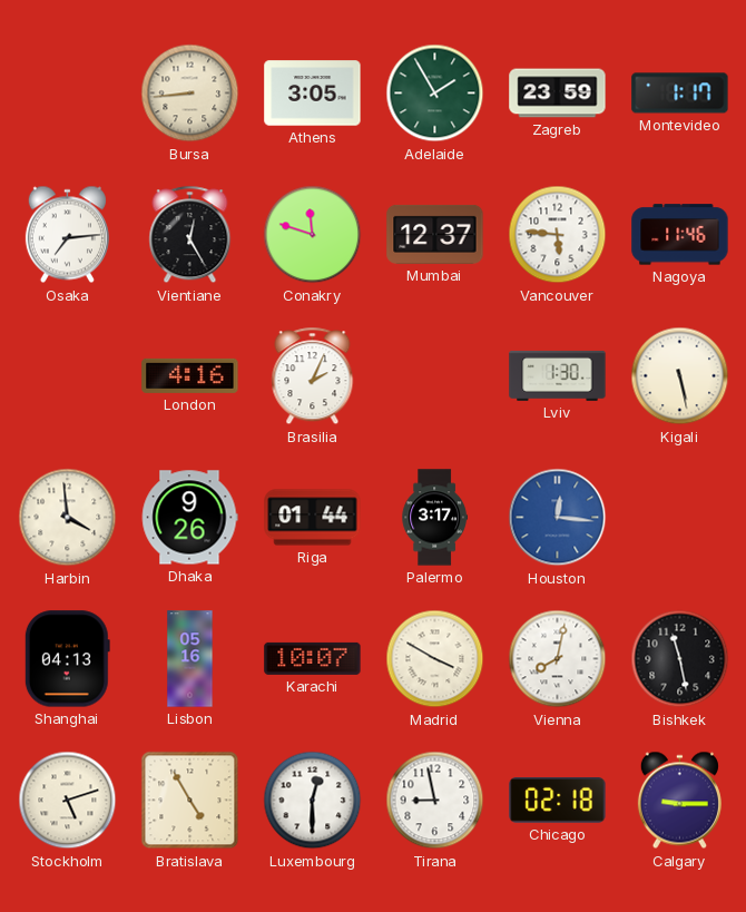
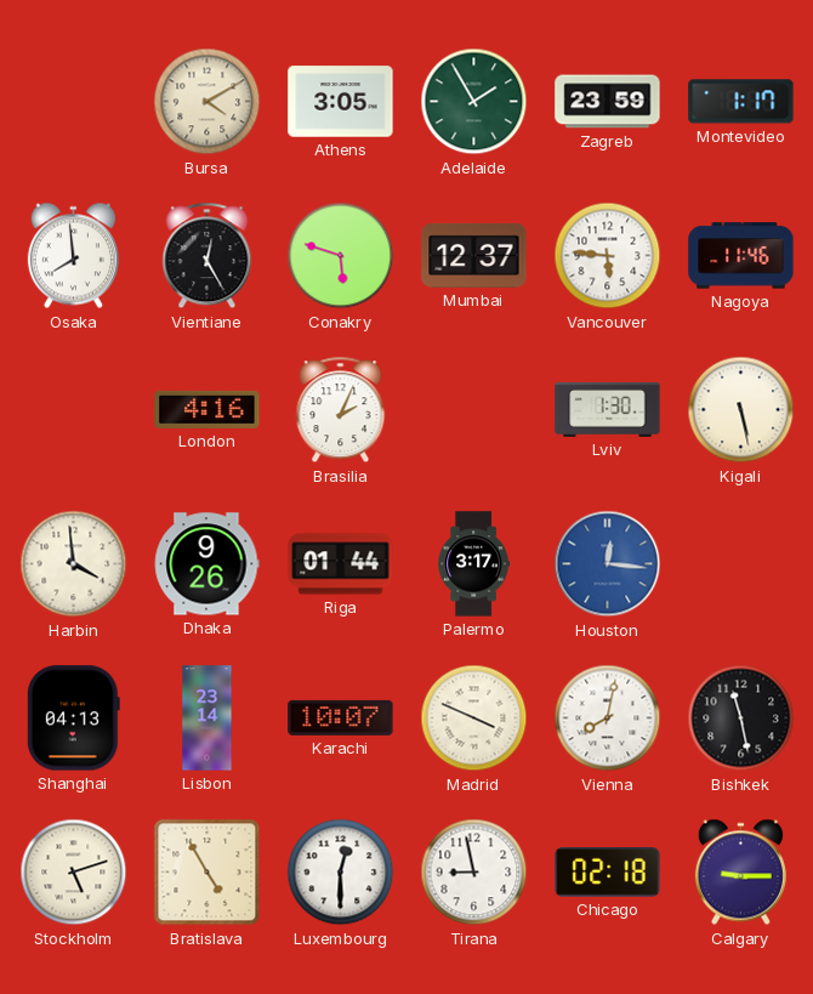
Bursa: 8:44 -> 4:10
Osaka: 7:14 -> 7:59
Conakry: 11:48 -> 5:48
Lisbon: 05:16 -> 23:14
Madrid: 3:50 -> 3:49
